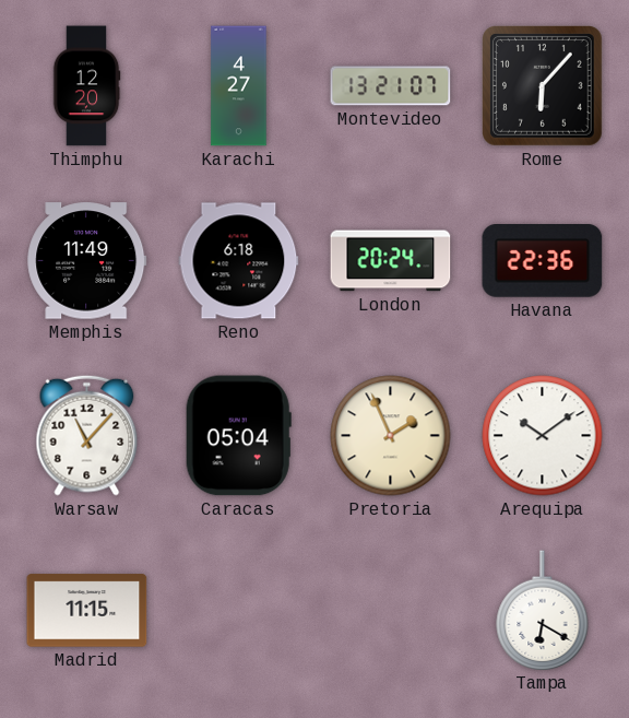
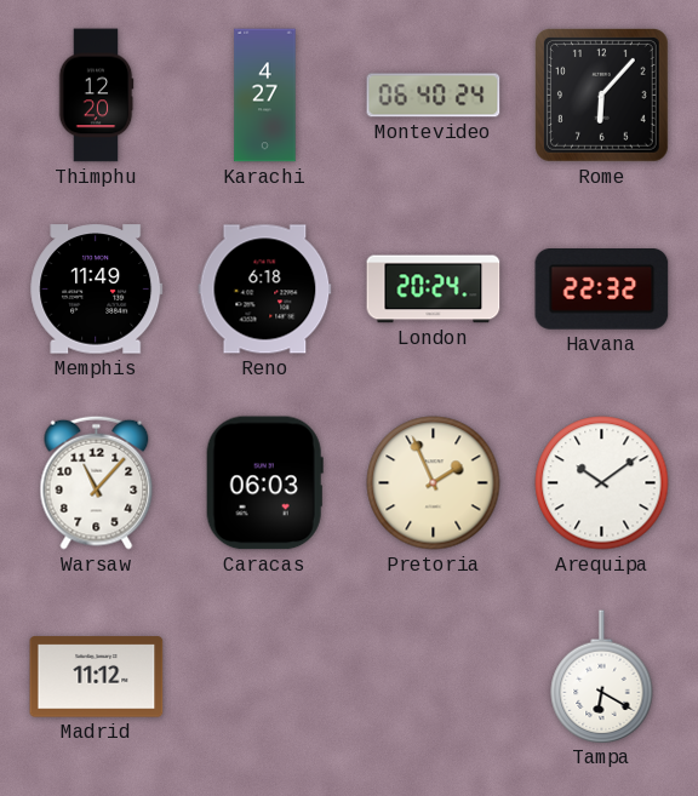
Montevideo: 13:21 -> 06:40
Havana: 22:36 -> 22:32
Caracas: 05:04 -> 06:03
Madrid: 11:15 -> 11:12
